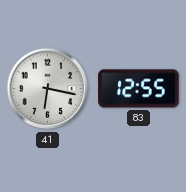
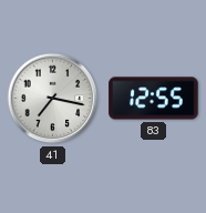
41: 6:17 -> 7:17
